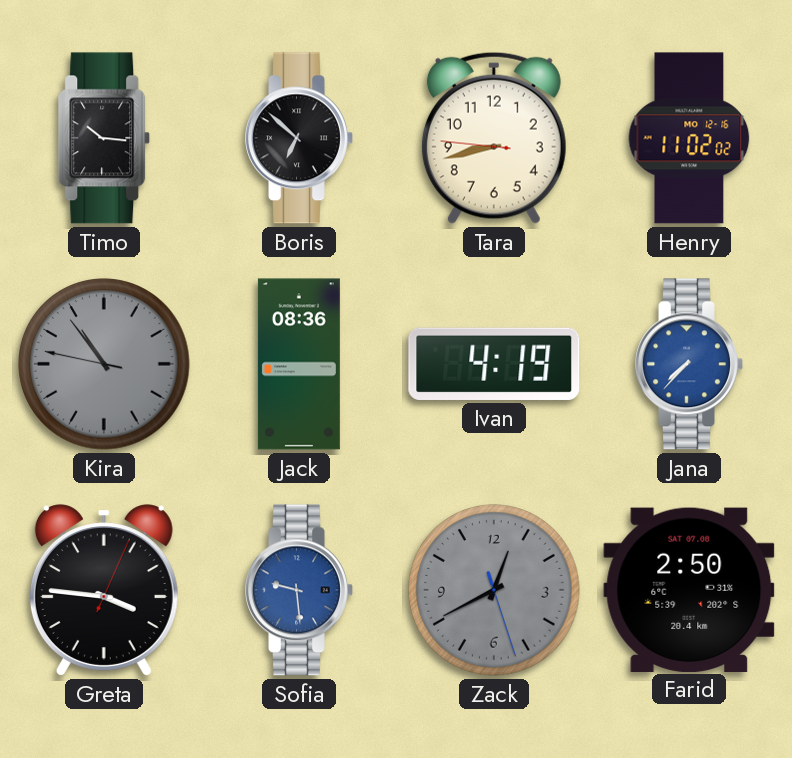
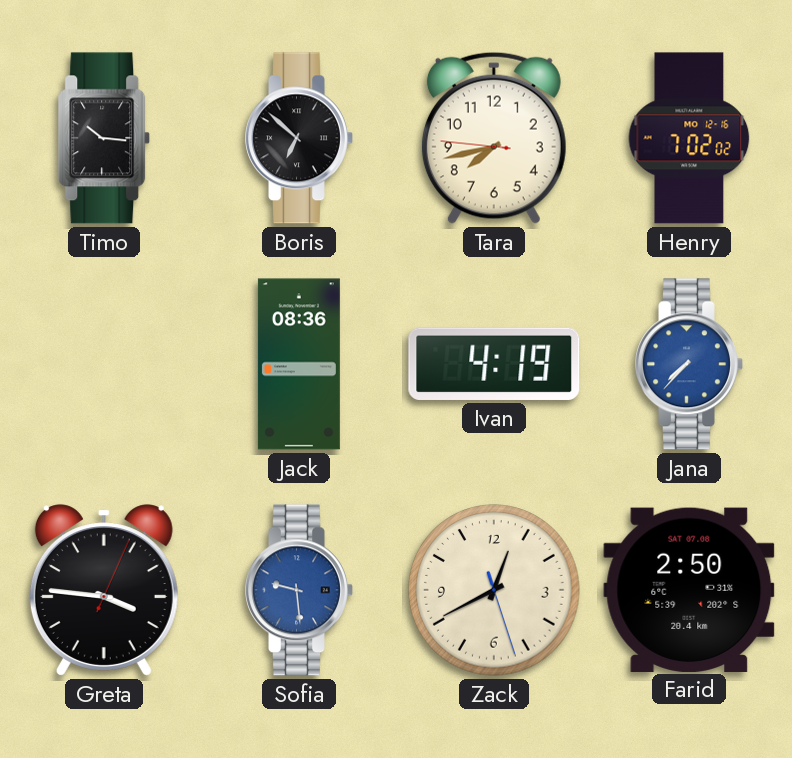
Tara: 8:42 -> 7:42
Henry: 11:02 -> 7:02
Kira: 10:53 -> none
Zack dial: grey -> cream
